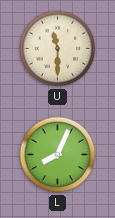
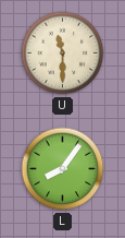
L: 8:04 -> 8:06
